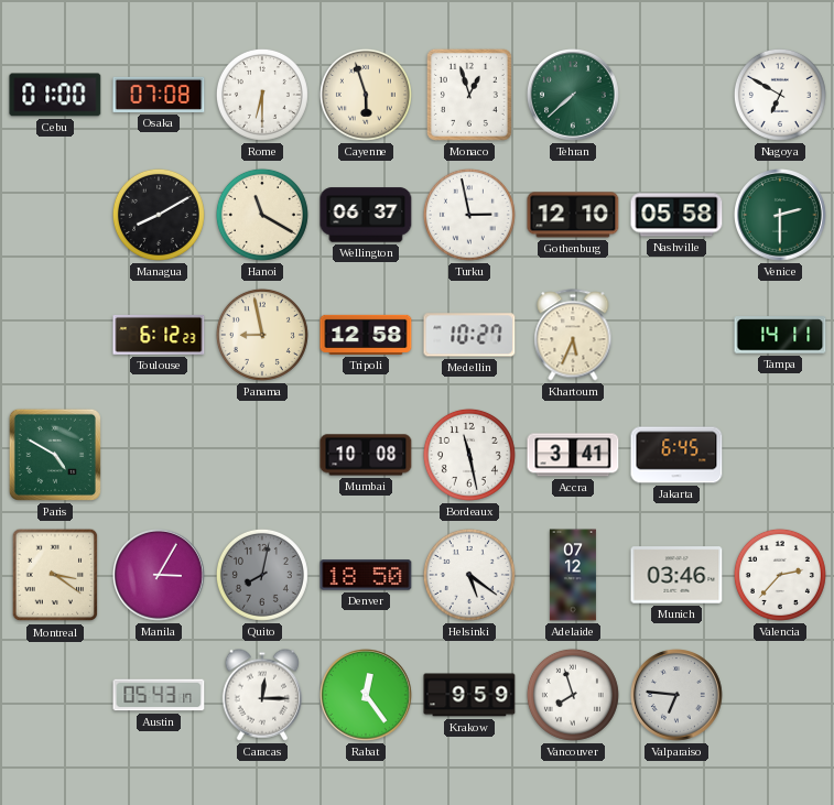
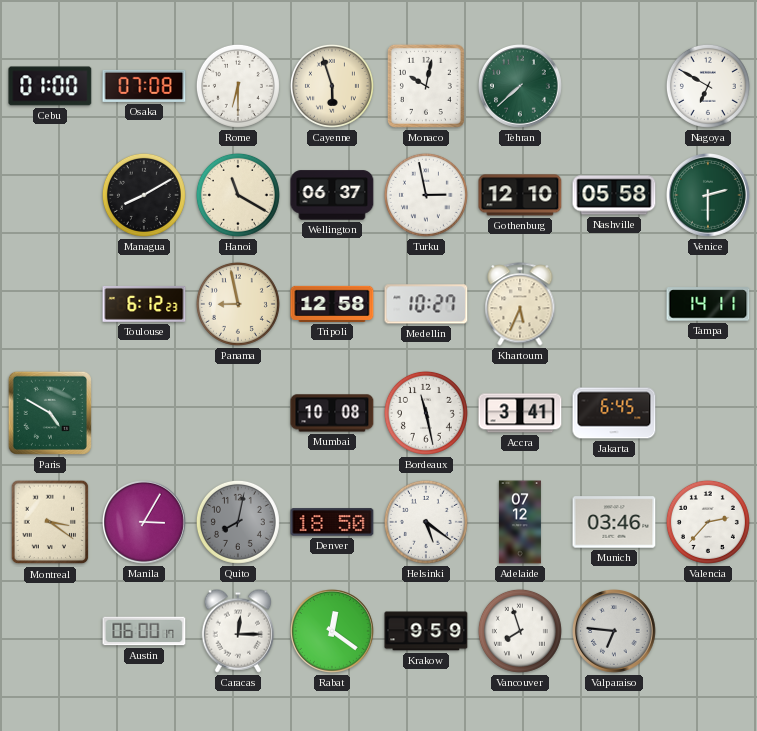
Monaco: 12:57 -> 10:02
Austin: 05:43 -> 06:00
Rabat: 12:24 -> 12:21
